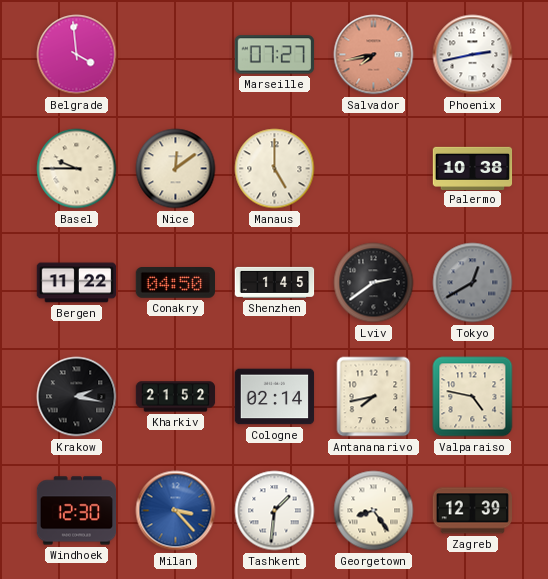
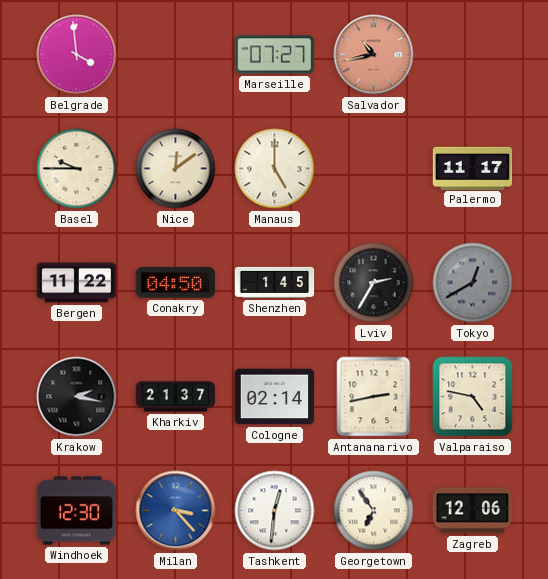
Salvador: 7:43 -> 10:43
Phoenix: 2:43 -> none
Palermo: 10:38 -> 11:17
Lviv: 2:39 -> 2:35
Kharkiv: 21:52 -> 21:37
Antananarivo: 7:43 -> 2:43
Tashkent: 1:31 -> 12:31
Georgetown: 8:24 -> 6:54
Zagreb: 12:39 -> 12:06
